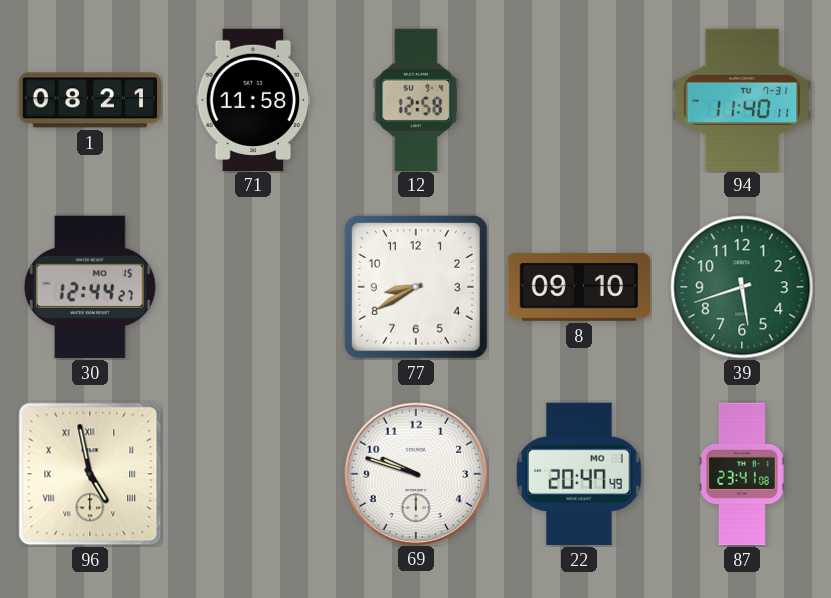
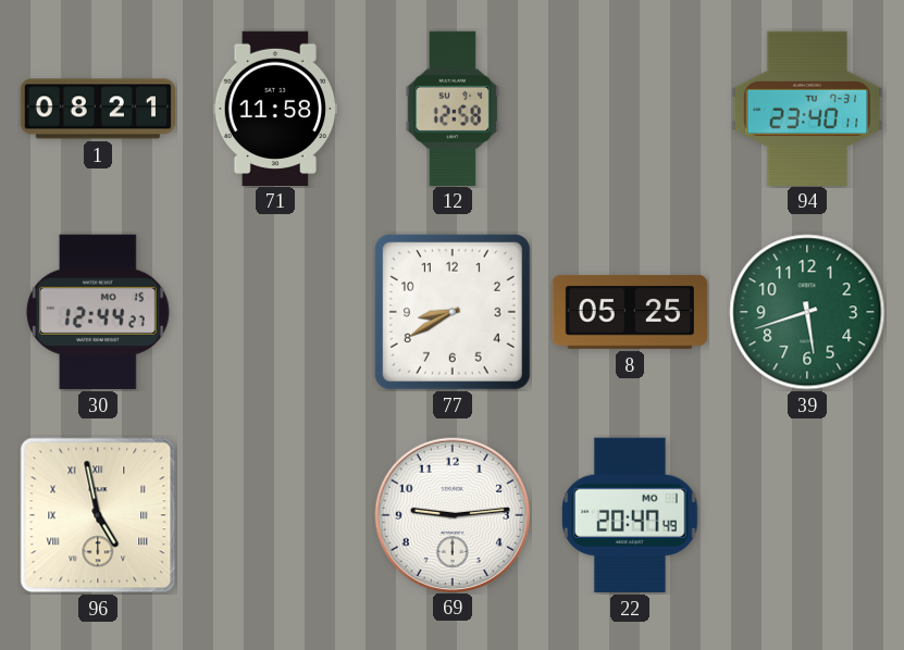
94: 11:40 -> 23:40
8: 09:10 -> 05:25
69: 9:48 -> 9:14
87: 23:41 -> none
